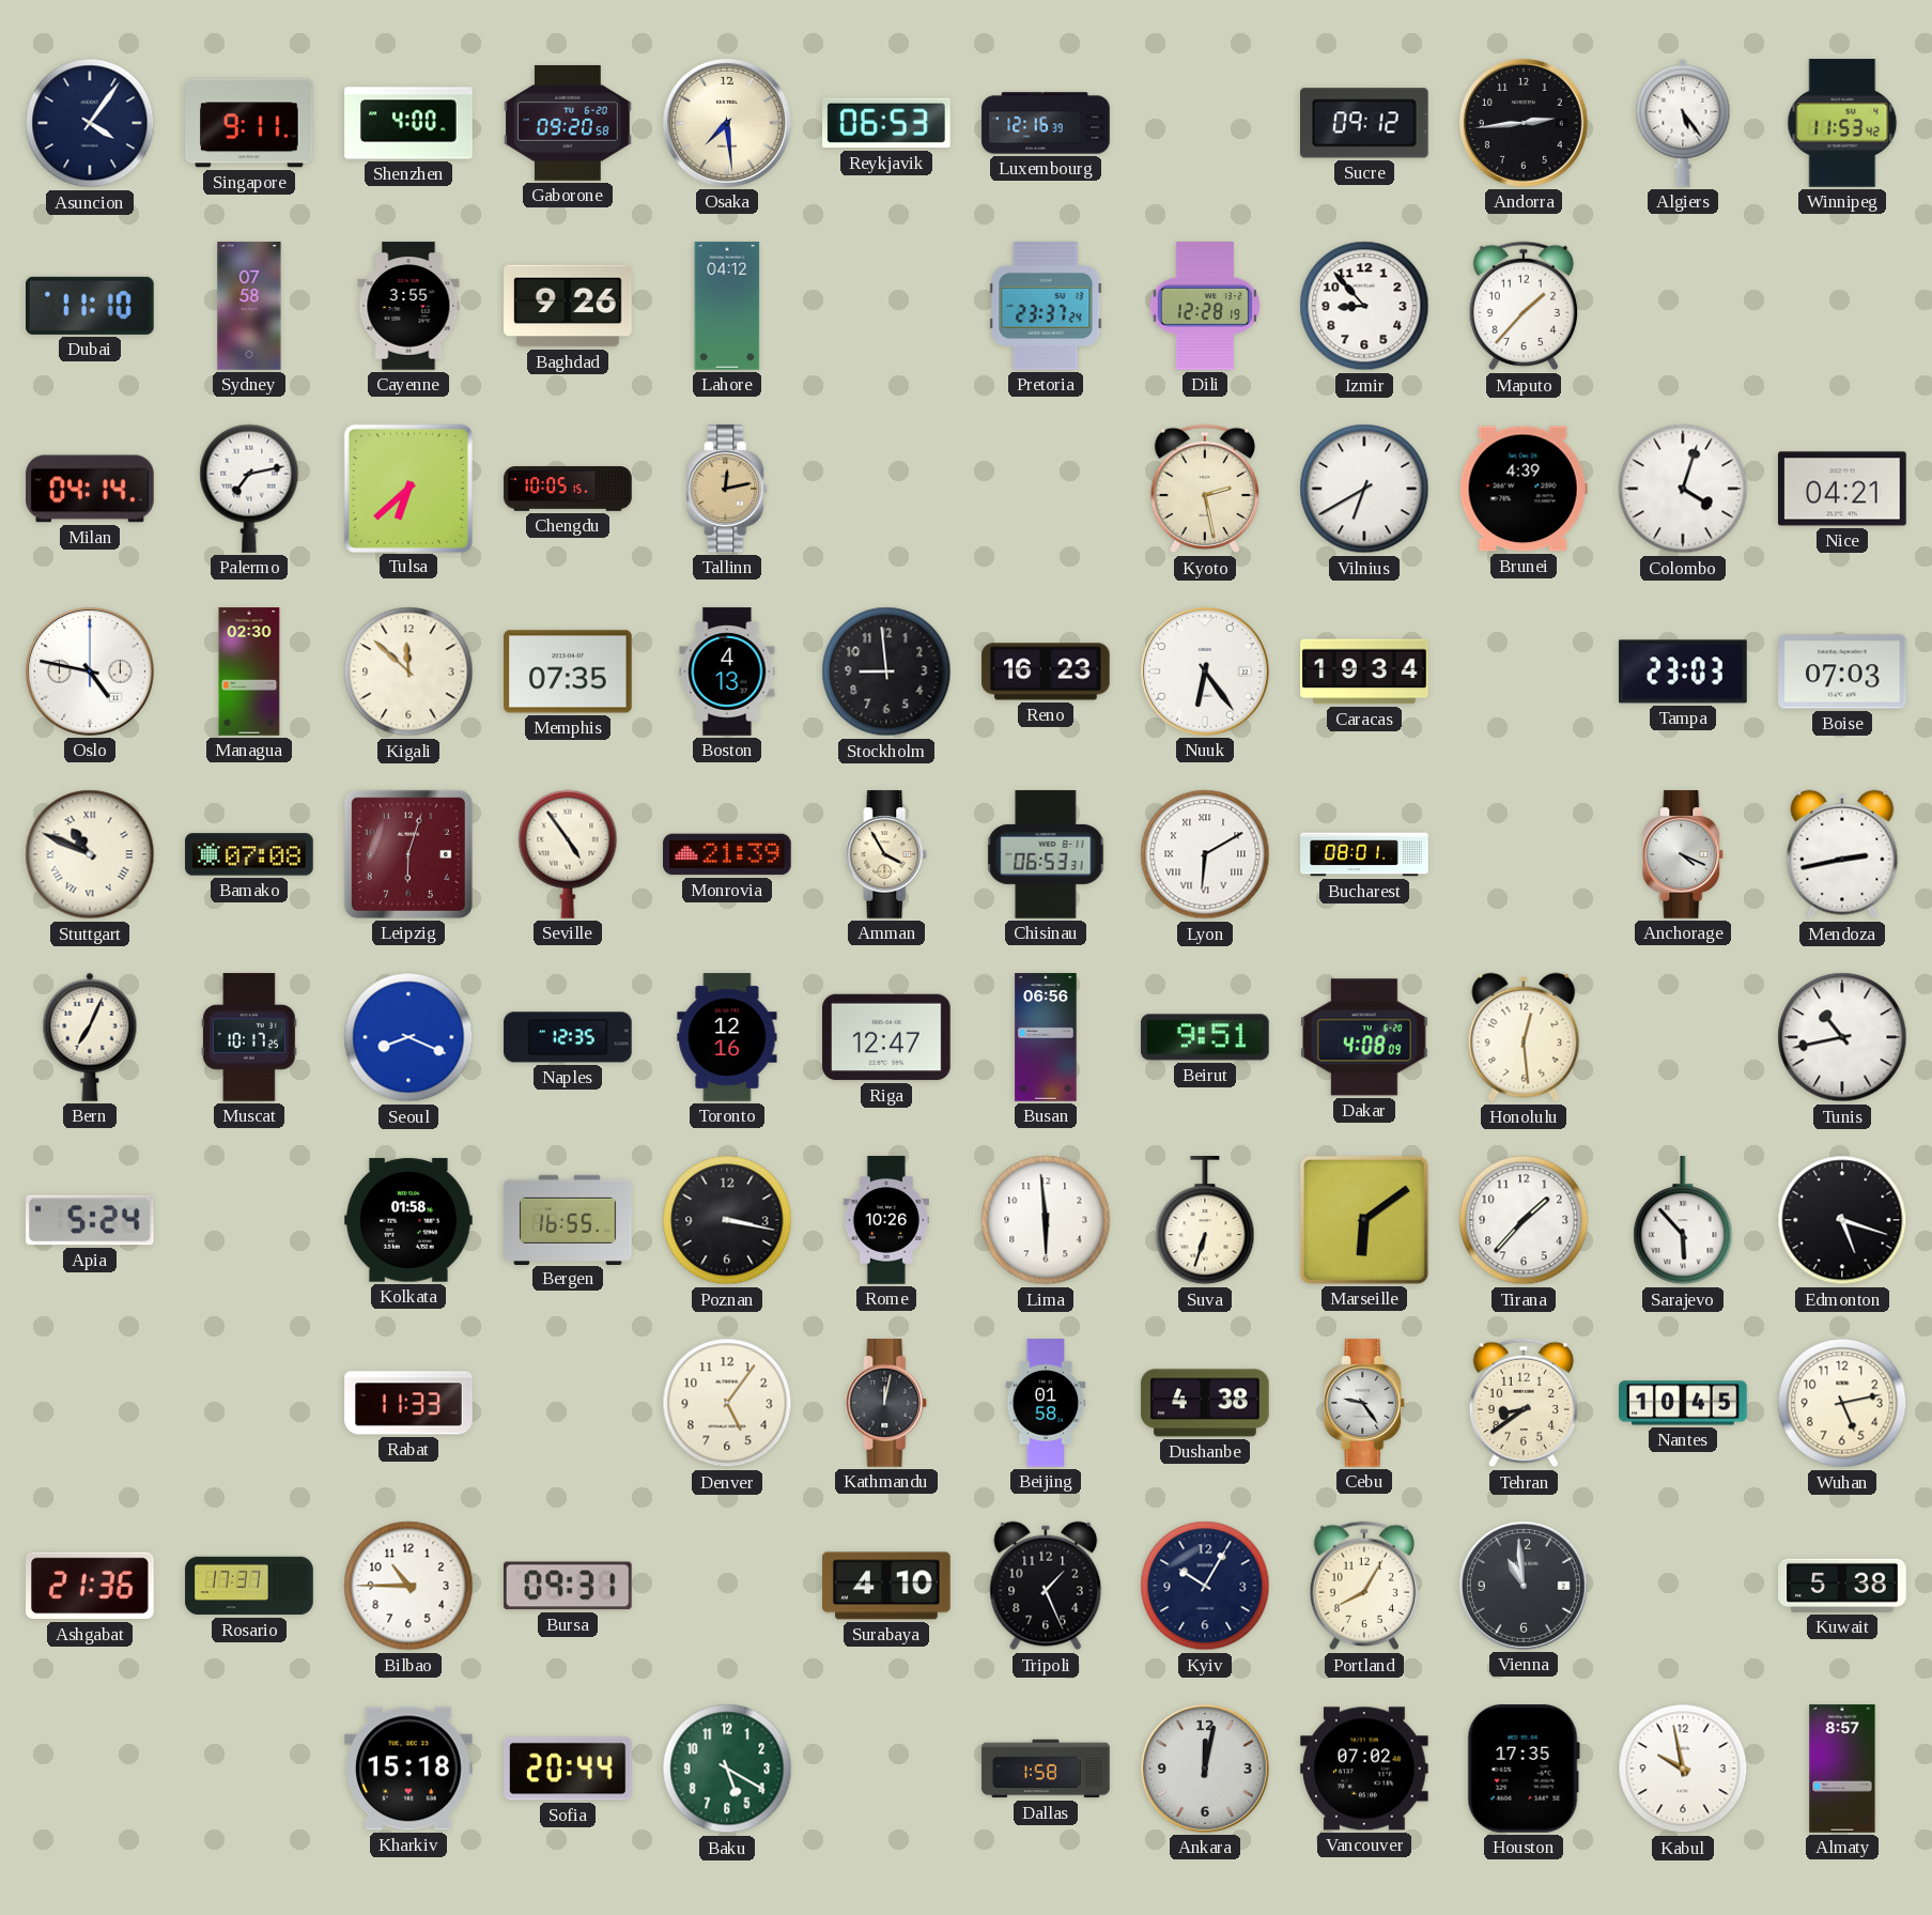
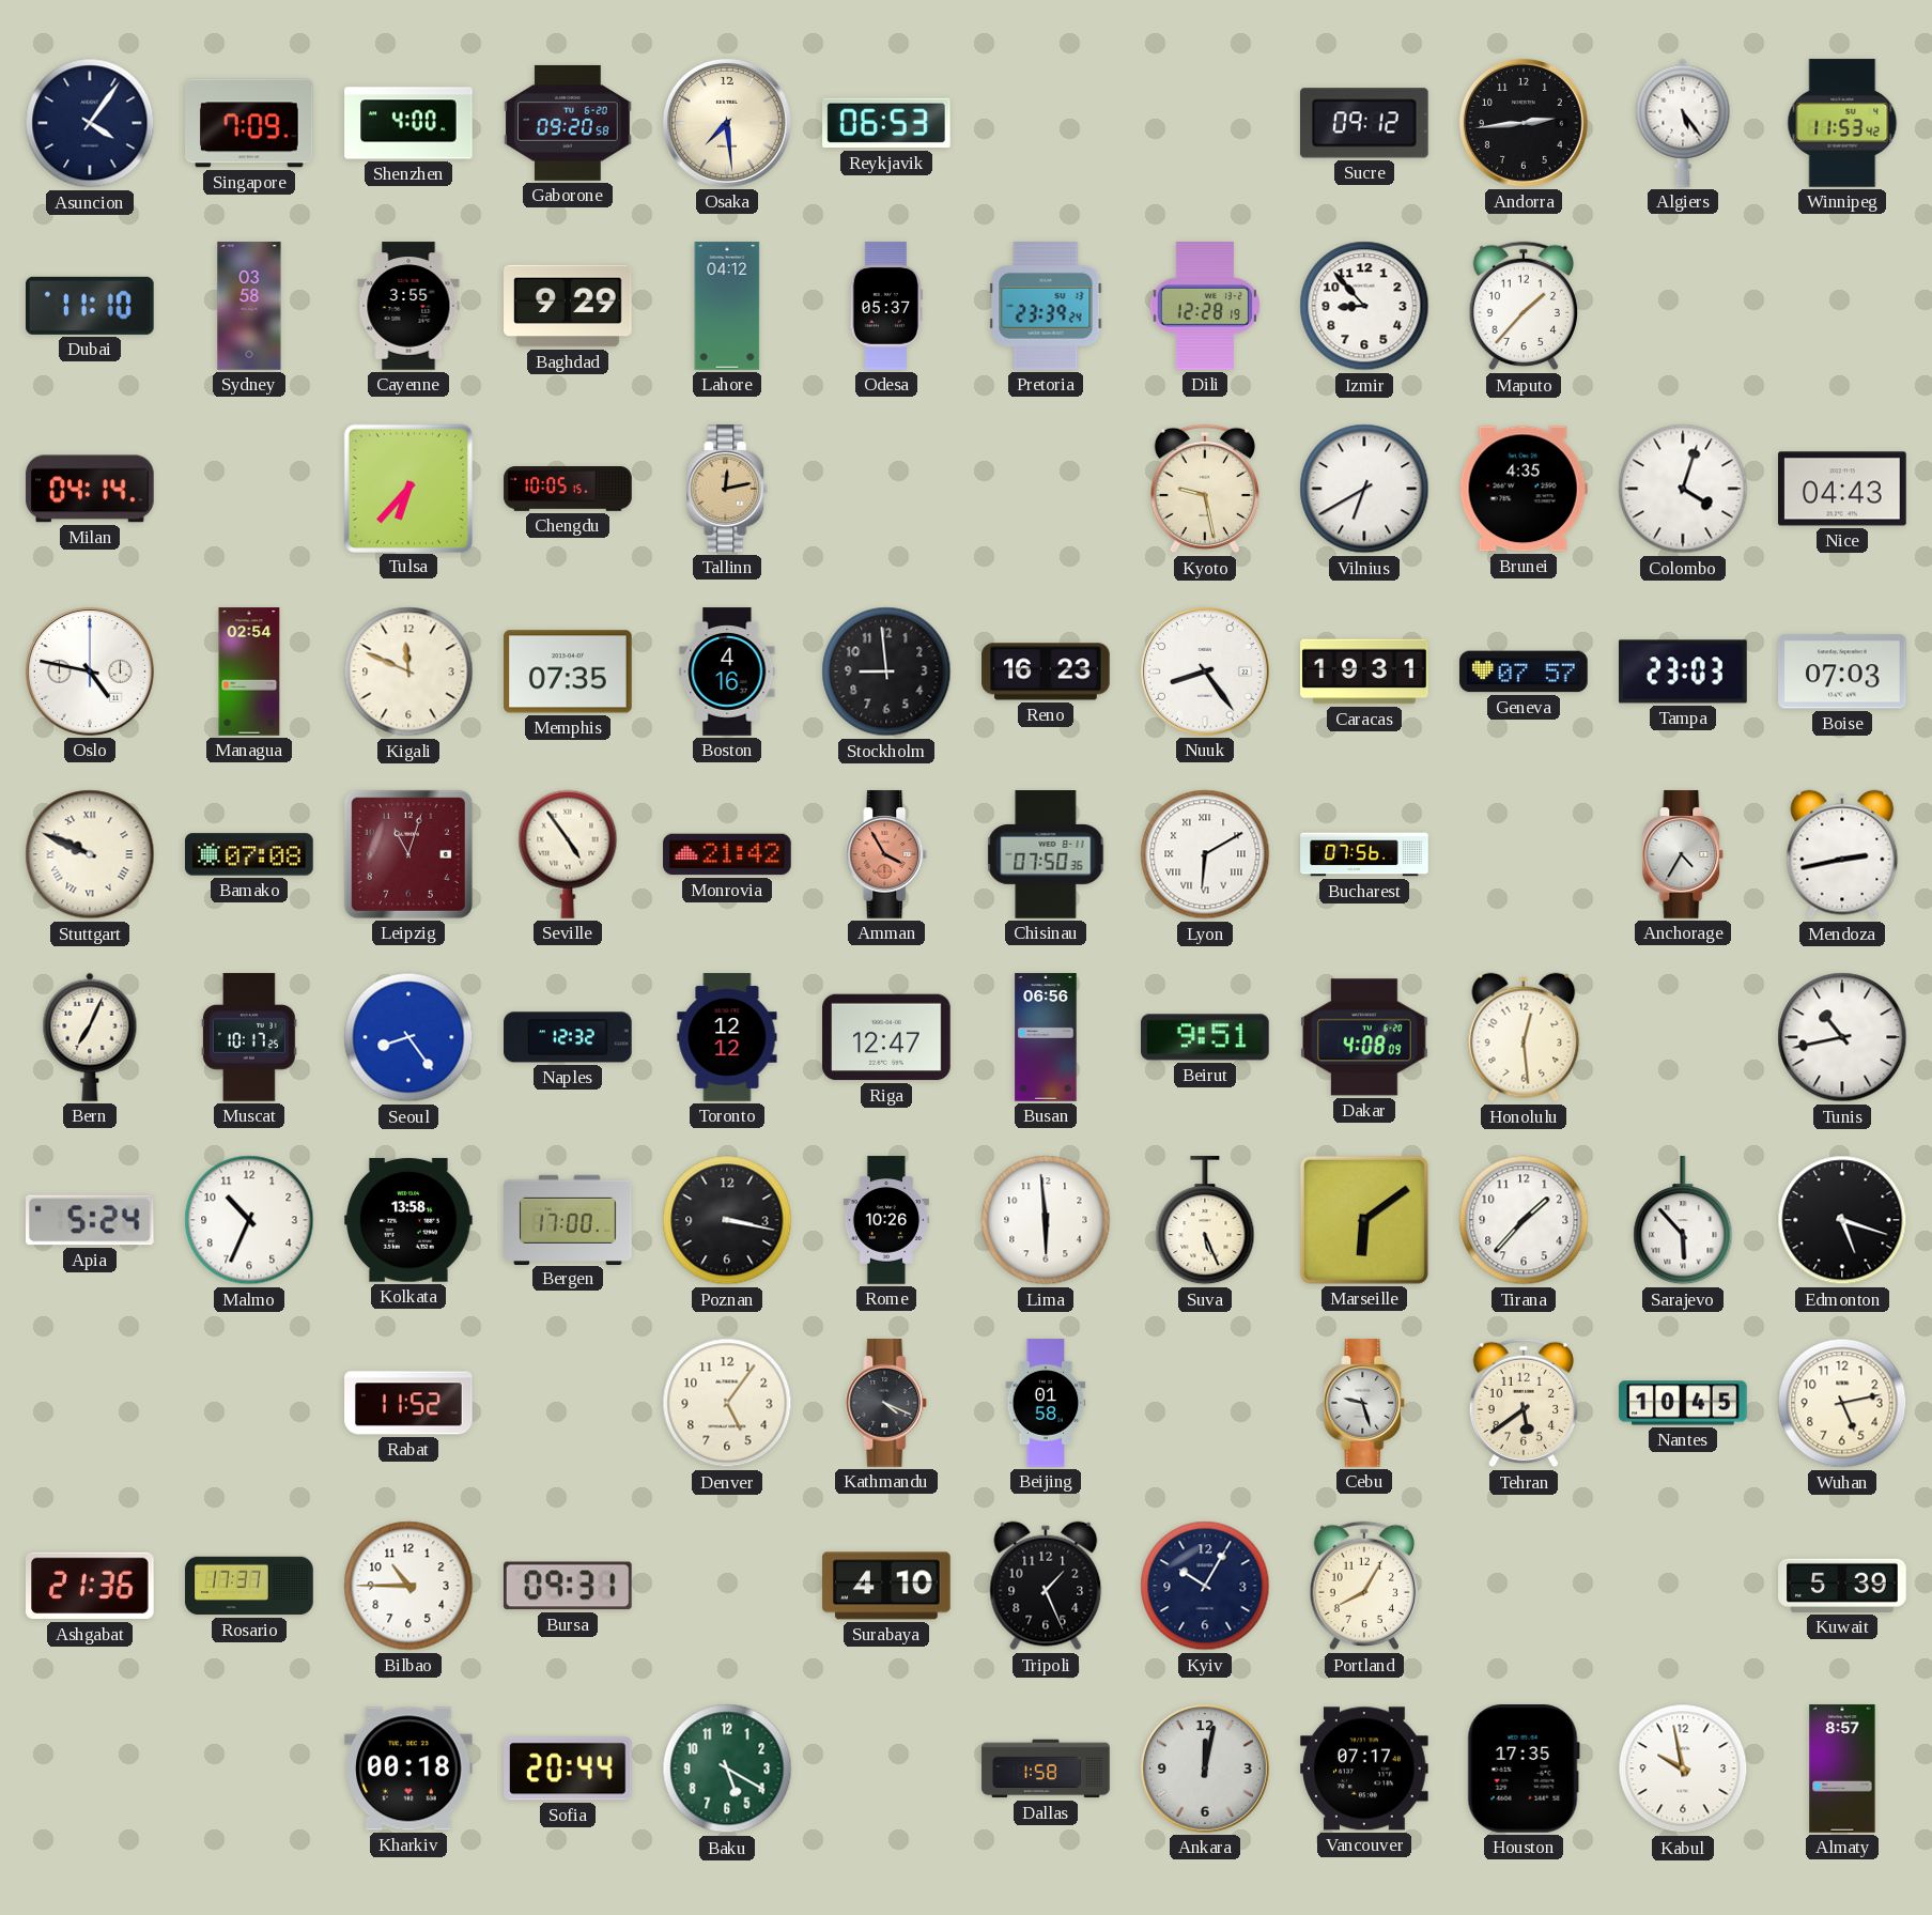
Singapore: 9:11 -> 7:09
Luxembourg: 12:16 -> none
Sydney: 07:58 -> 03:58
Baghdad: 9:26 -> 9:29
Odesa: none -> 05:37
Pretoria: 23:37 -> 23:39
Palermo: 7:13 -> none
Tulsa: 6:38 -> 6:37
Kyoto: 2:28 -> 9:28
Brunei: 4:39 -> 4:35
Nice: 04:21 -> 04:43
Managua: 02:30 -> 02:54
Kigali: 11:52 -> 11:49
Boston: 4:13 -> 4:16
Nuuk: 6:24 -> 8:24
Caracas: 19:34 -> 19:31
Geneva: none -> 07:57
Stuttgart: 10:49 -> 9:49
Leipzig: 6:03 -> 11:03
Monrovia: 21:39 -> 21:42
Amman dial: cream -> salmon
Chisinau: 06:53 -> 07:50
Bucharest: 08:01 -> 07:56
Anchorage: 4:19 -> 4:35
Seoul: 8:19 -> 8:24
Naples: 12:35 -> 12:32
Toronto: 12:16 -> 12:12
Malmo: none -> 10:34
Kolkata: 01:58 -> 13:58
Bergen: 16:55 -> 17:00
Suva: 6:33 -> 5:26
Rabat: 11:33 -> 11:52
Kathmandu: 12:02 -> 4:19
Dushanbe: 4:38 -> none
Cebu: 9:24 -> 9:27
Tehran: 8:39 -> 5:39
Vienna: 10:59 -> none
Kuwait: 5:38 -> 5:39
Kharkiv: 15:18 -> 00:18
Vancouver: 07:02 -> 07:17
